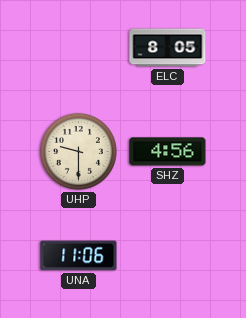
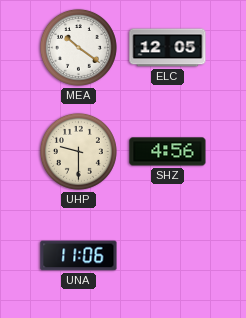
MEA: none -> 10:21
ELC: 8:05 -> 12:05
